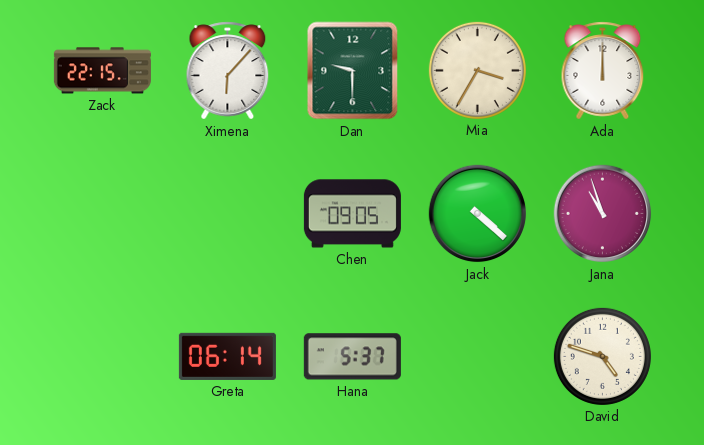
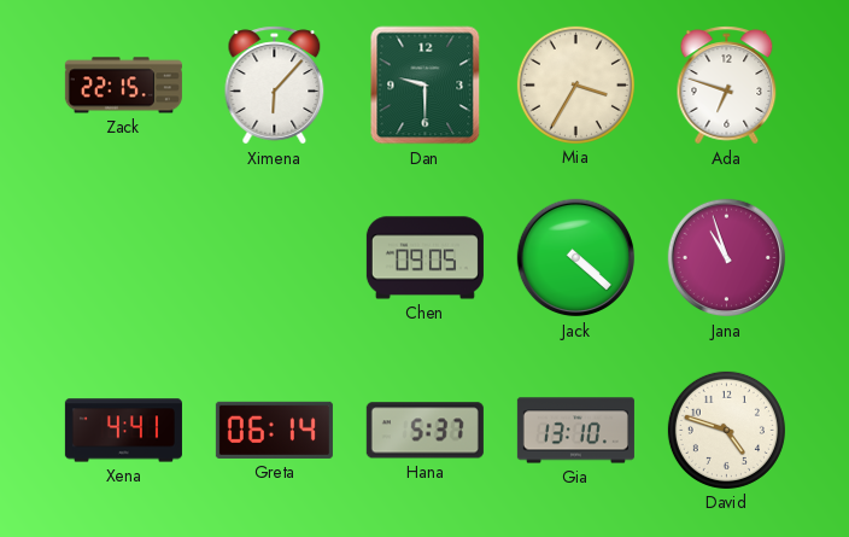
Ada: 12:00 -> 6:48
Xena: none -> 4:41
Gia: none -> 13:10
